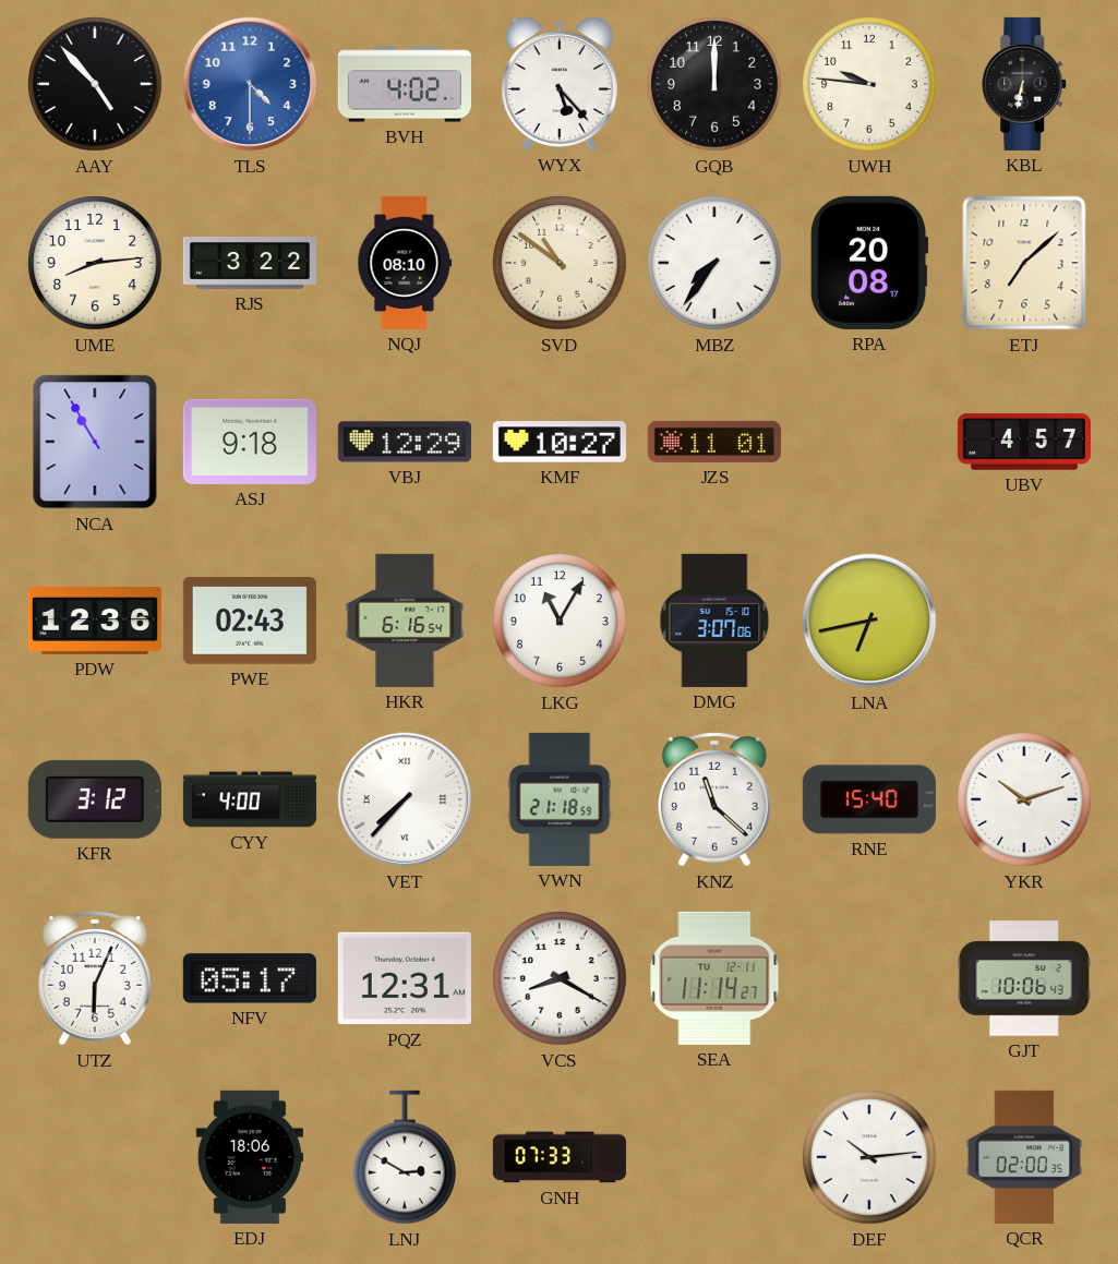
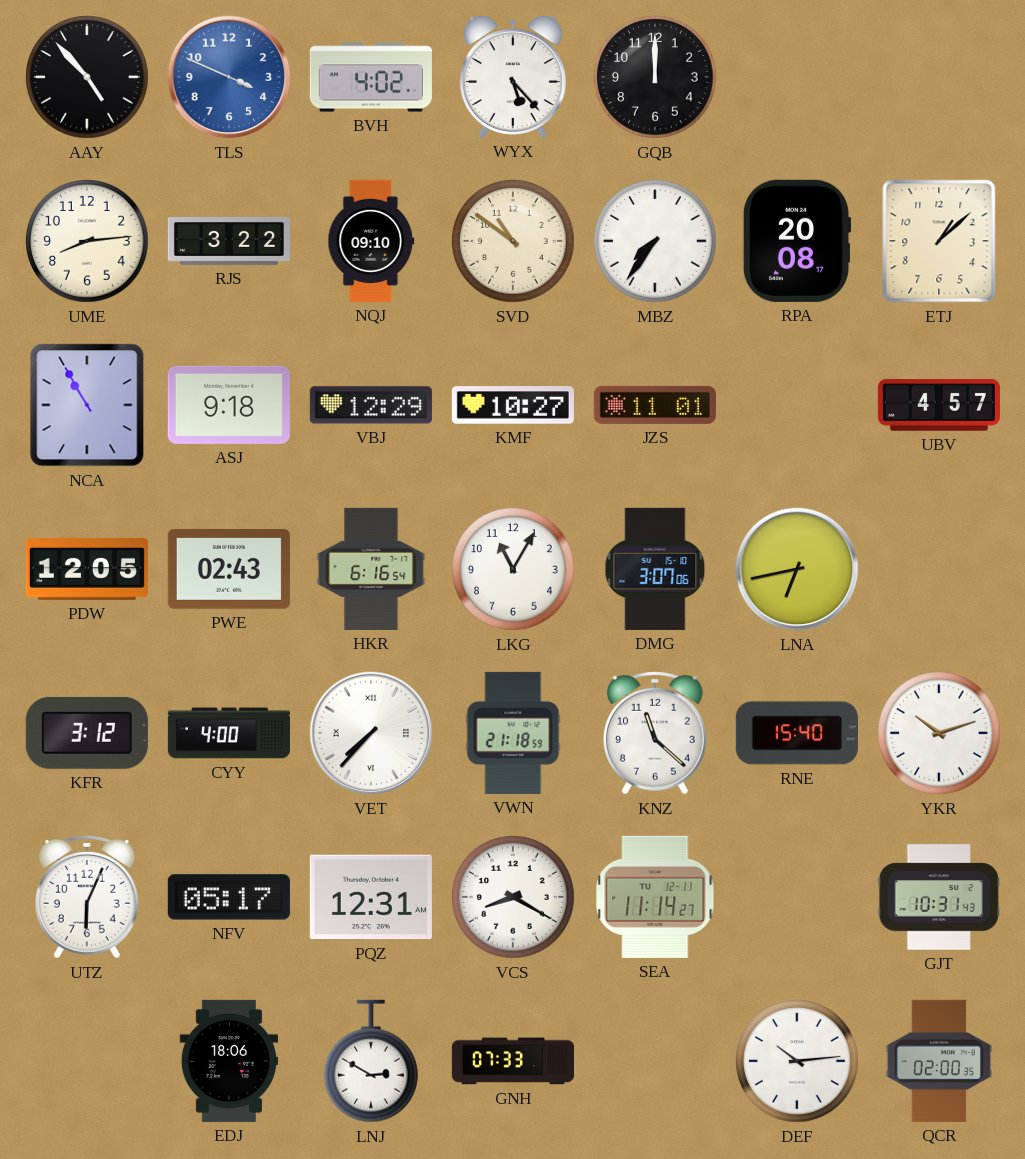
TLS: 4:30 -> 3:49
UWH: 9:46 -> none
KBL: 6:32 -> none
NQJ: 08:10 -> 09:10
ETJ: 7:08 -> 1:08
PDW: 12:36 -> 12:05
GJT: 10:06 -> 10:31
